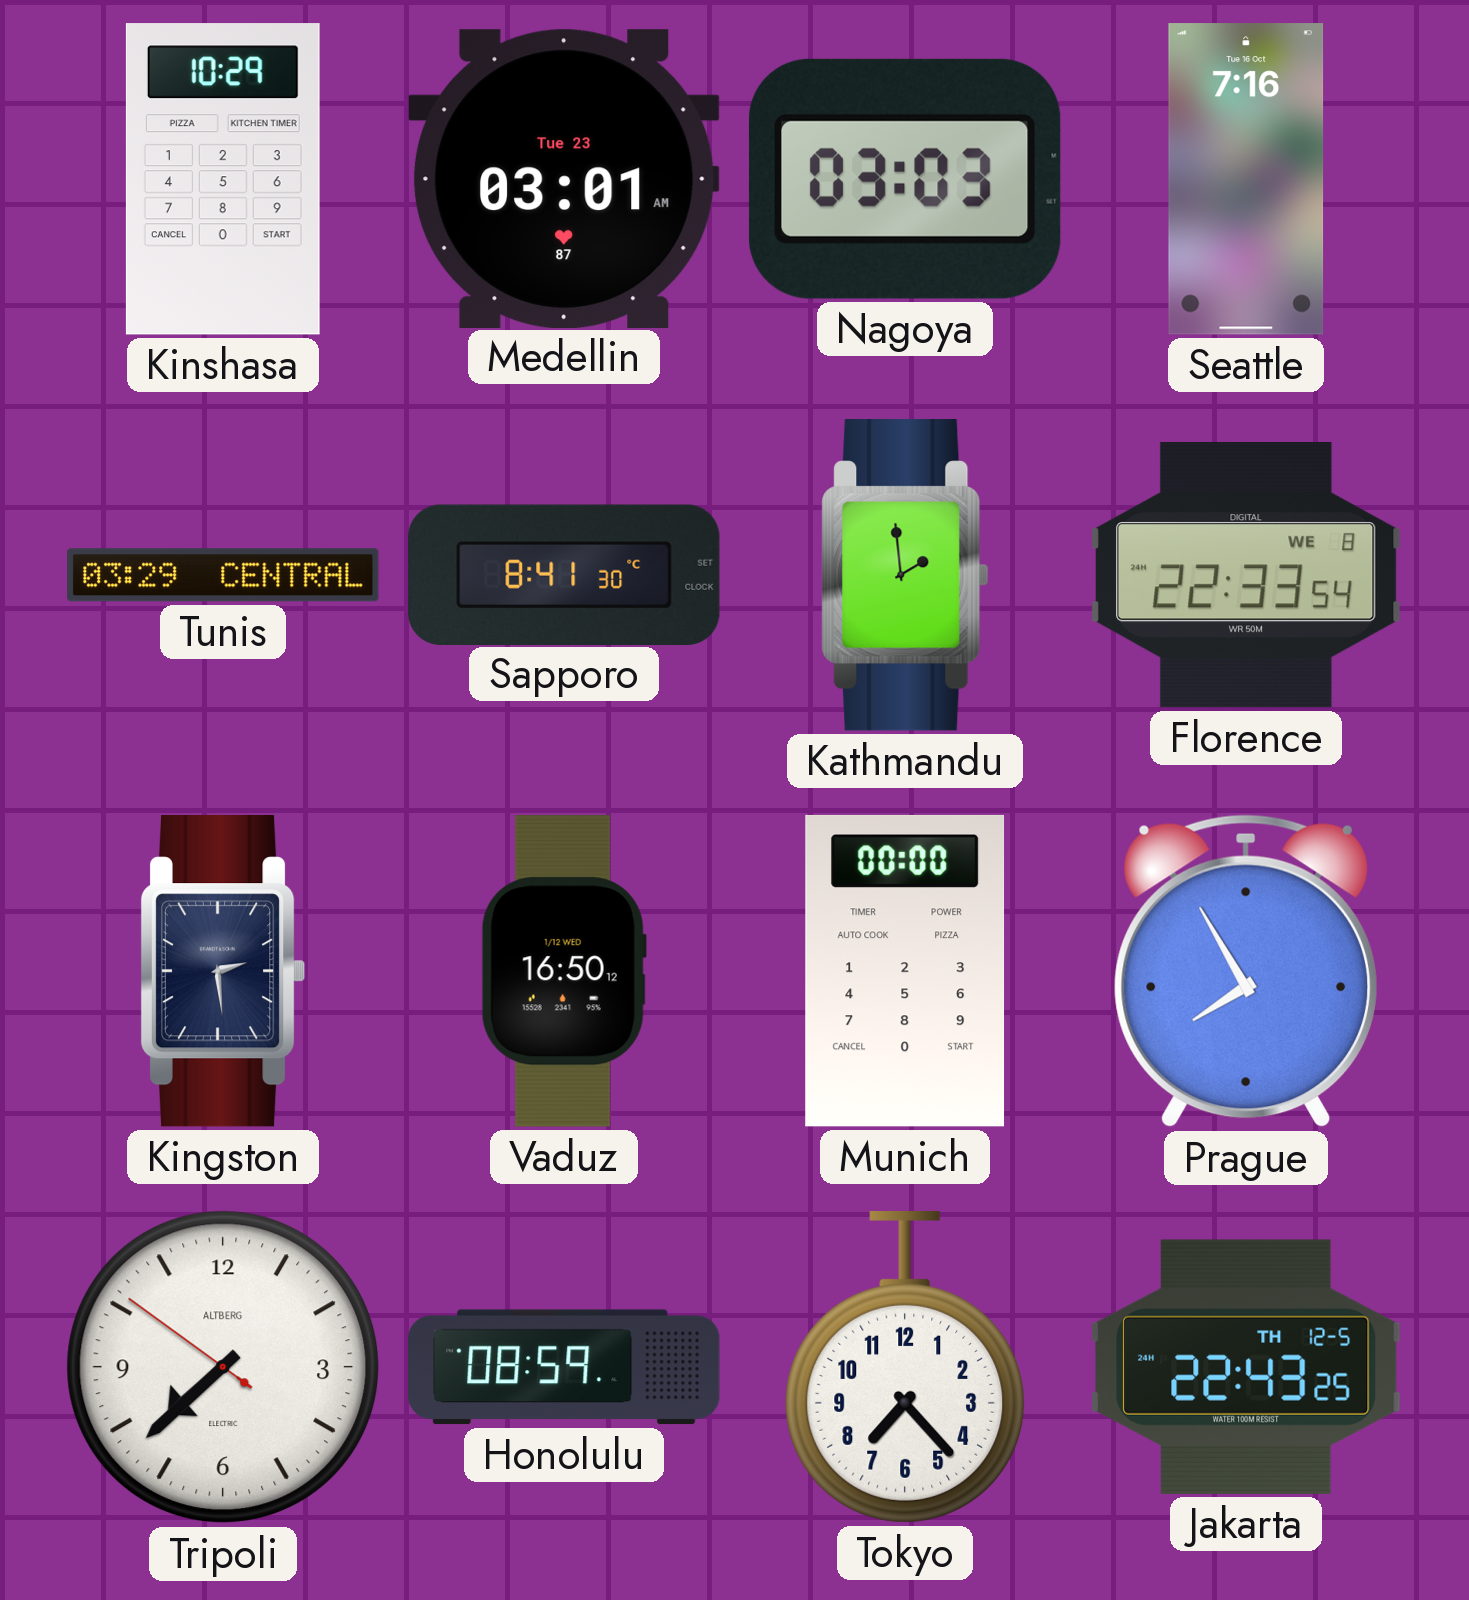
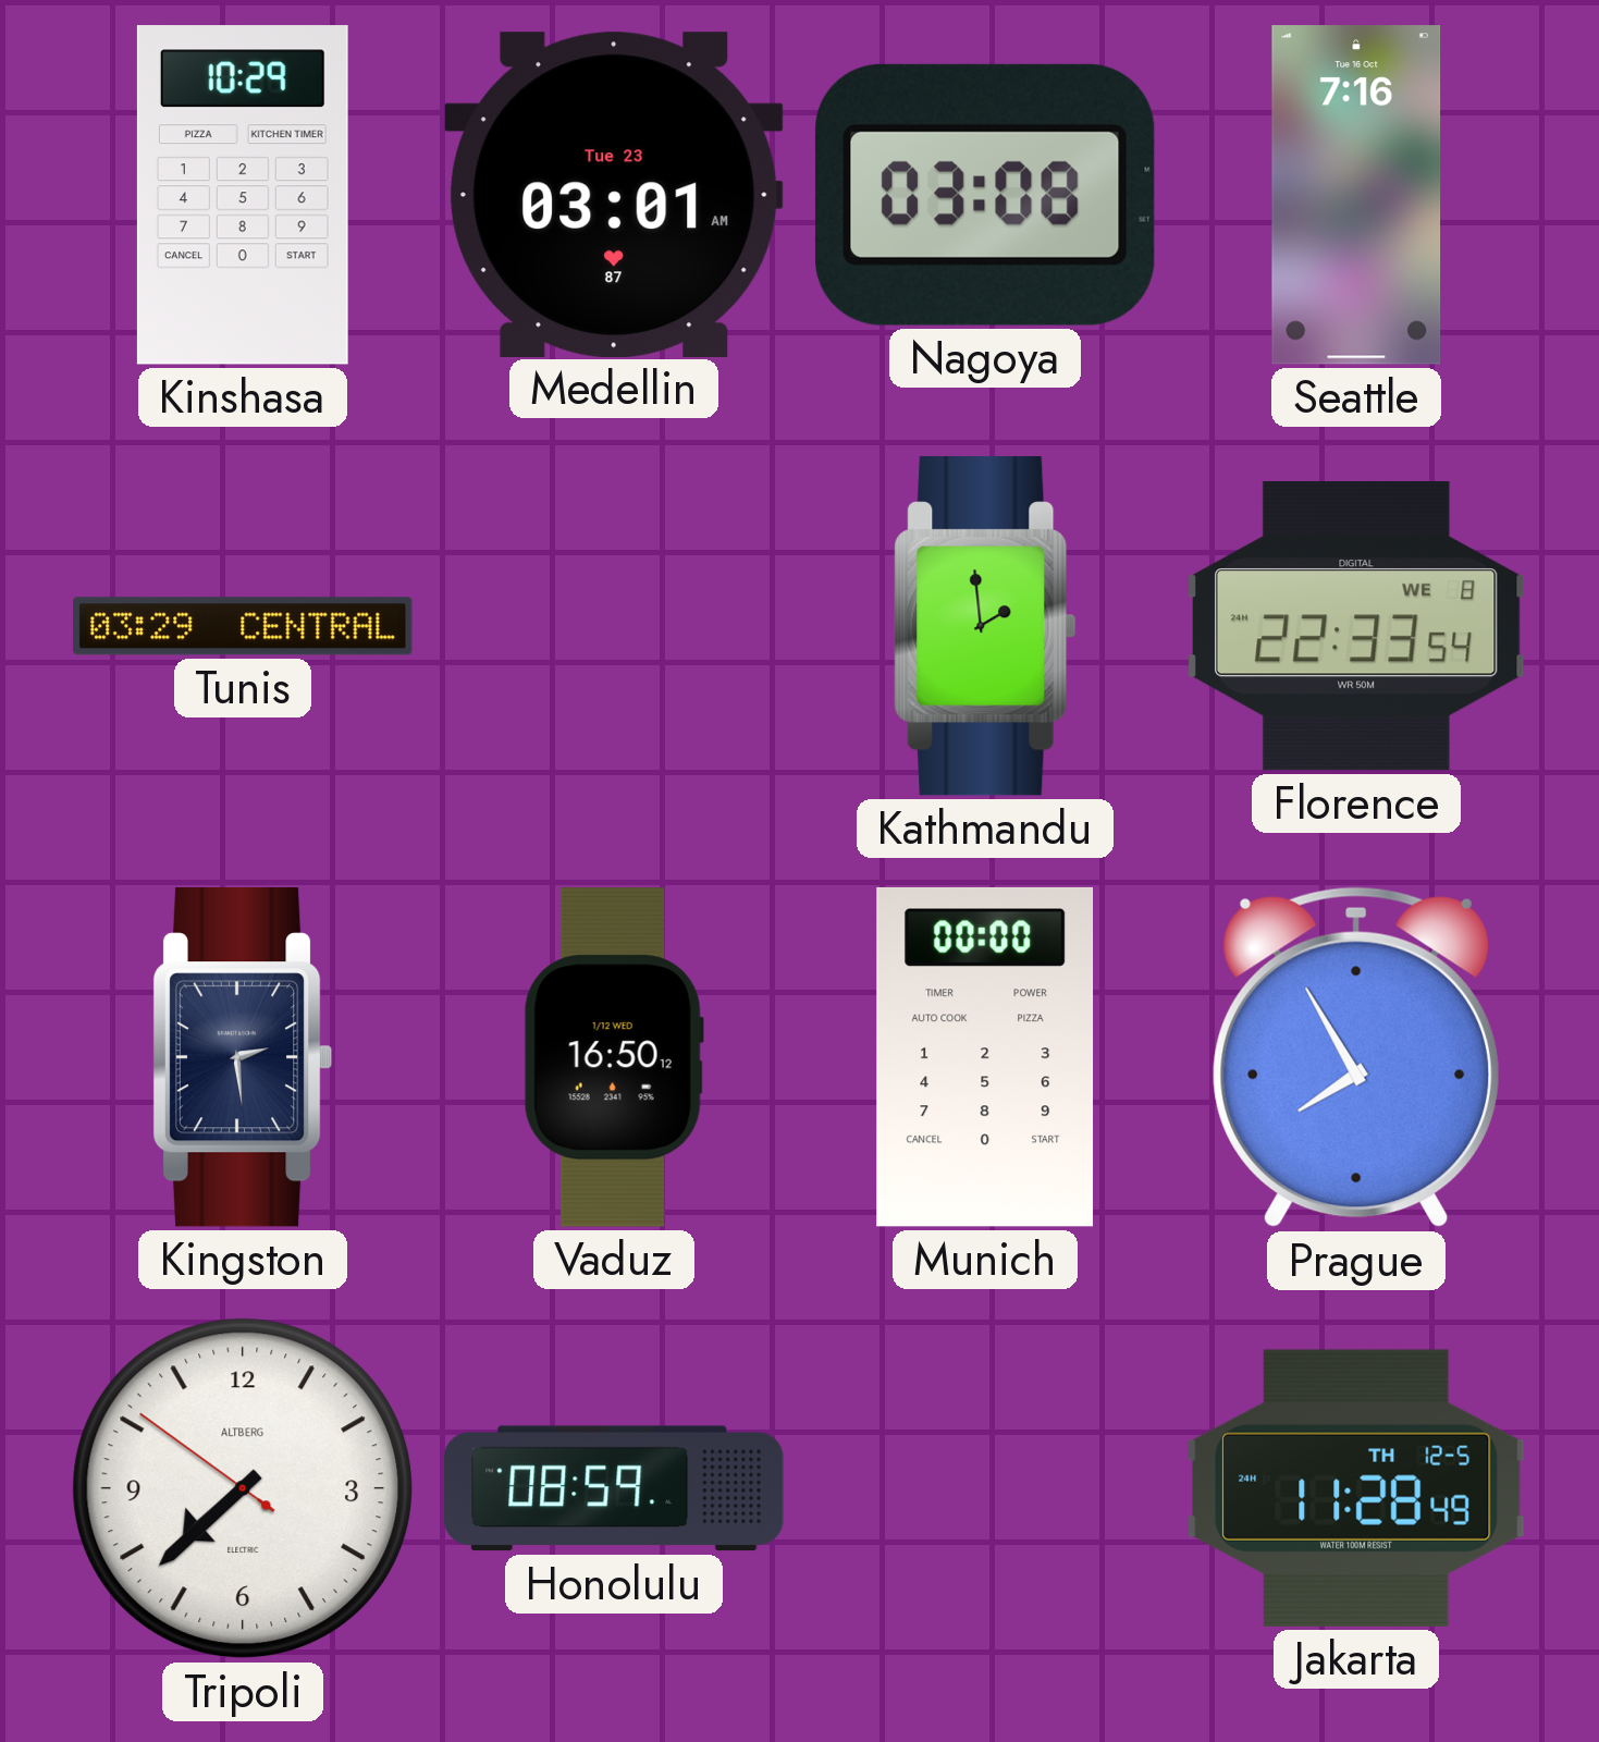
Nagoya: 03:03 -> 03:08
Sapporo: 8:41 -> none
Tokyo: 7:23 -> none
Jakarta: 22:43 -> 11:28
